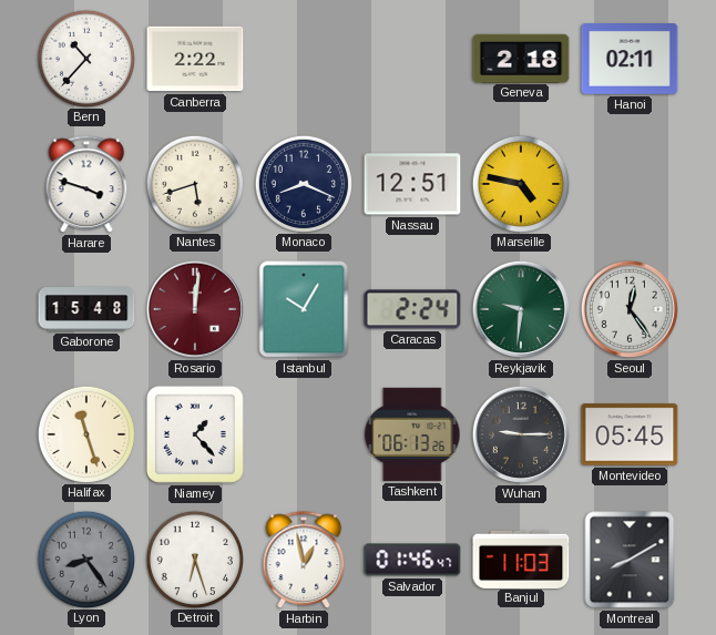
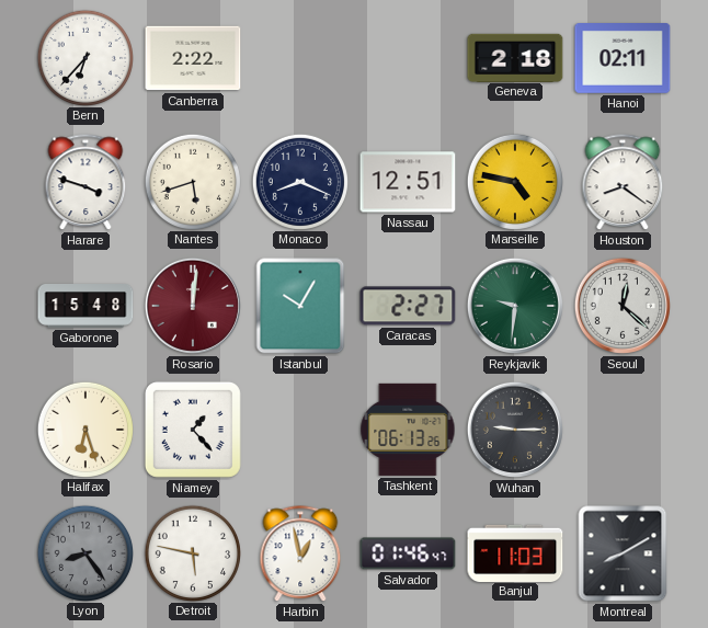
Bern: 10:37 -> 6:37
Houston: none -> 8:21
Caracas: 2:24 -> 2:27
Seoul: 12:24 -> 12:22
Halifax: 11:27 -> 6:27
Montevideo: 05:45 -> none
Detroit: 6:27 -> 5:47
